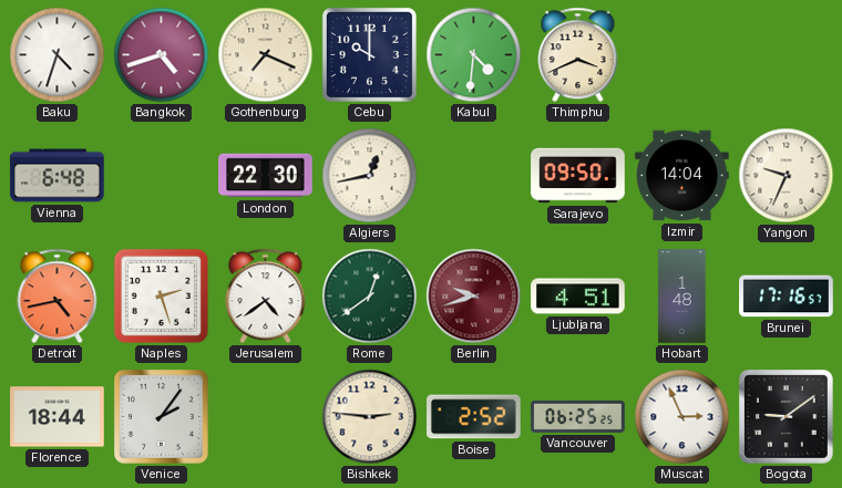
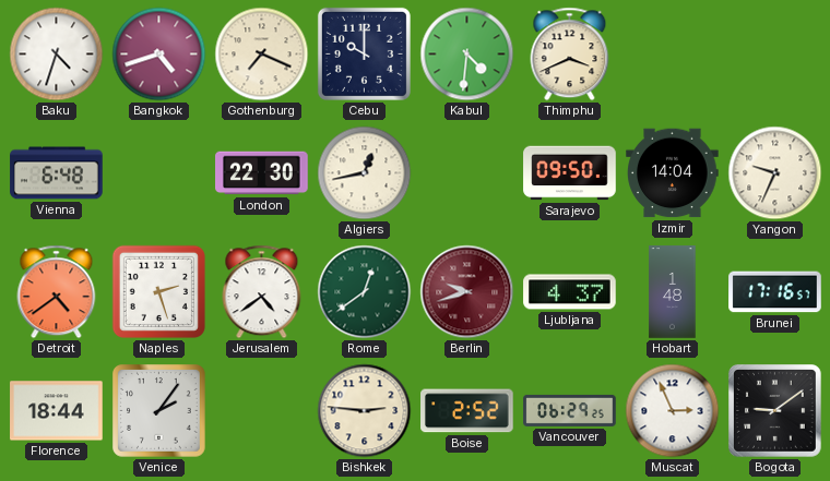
Detroit: 4:43 -> 4:39
Ljubljana: 4:51 -> 4:37
Vancouver: 06:25 -> 06:29
